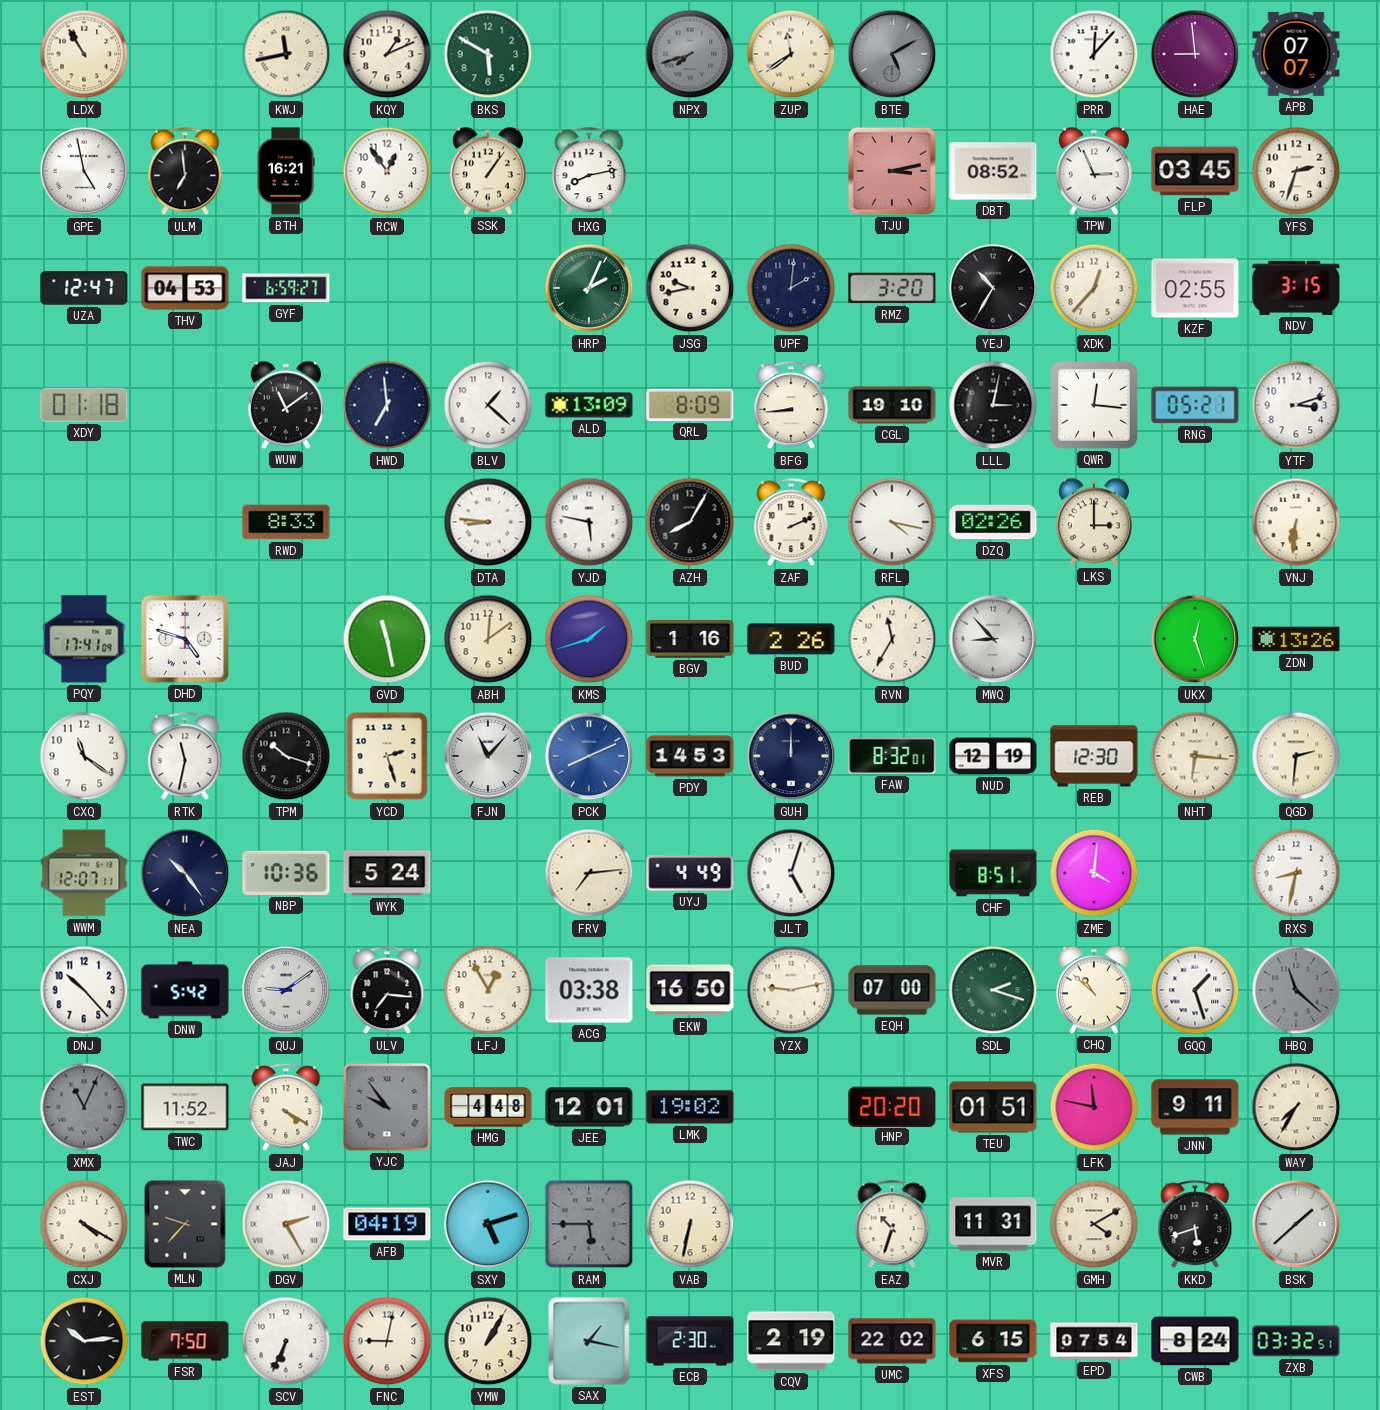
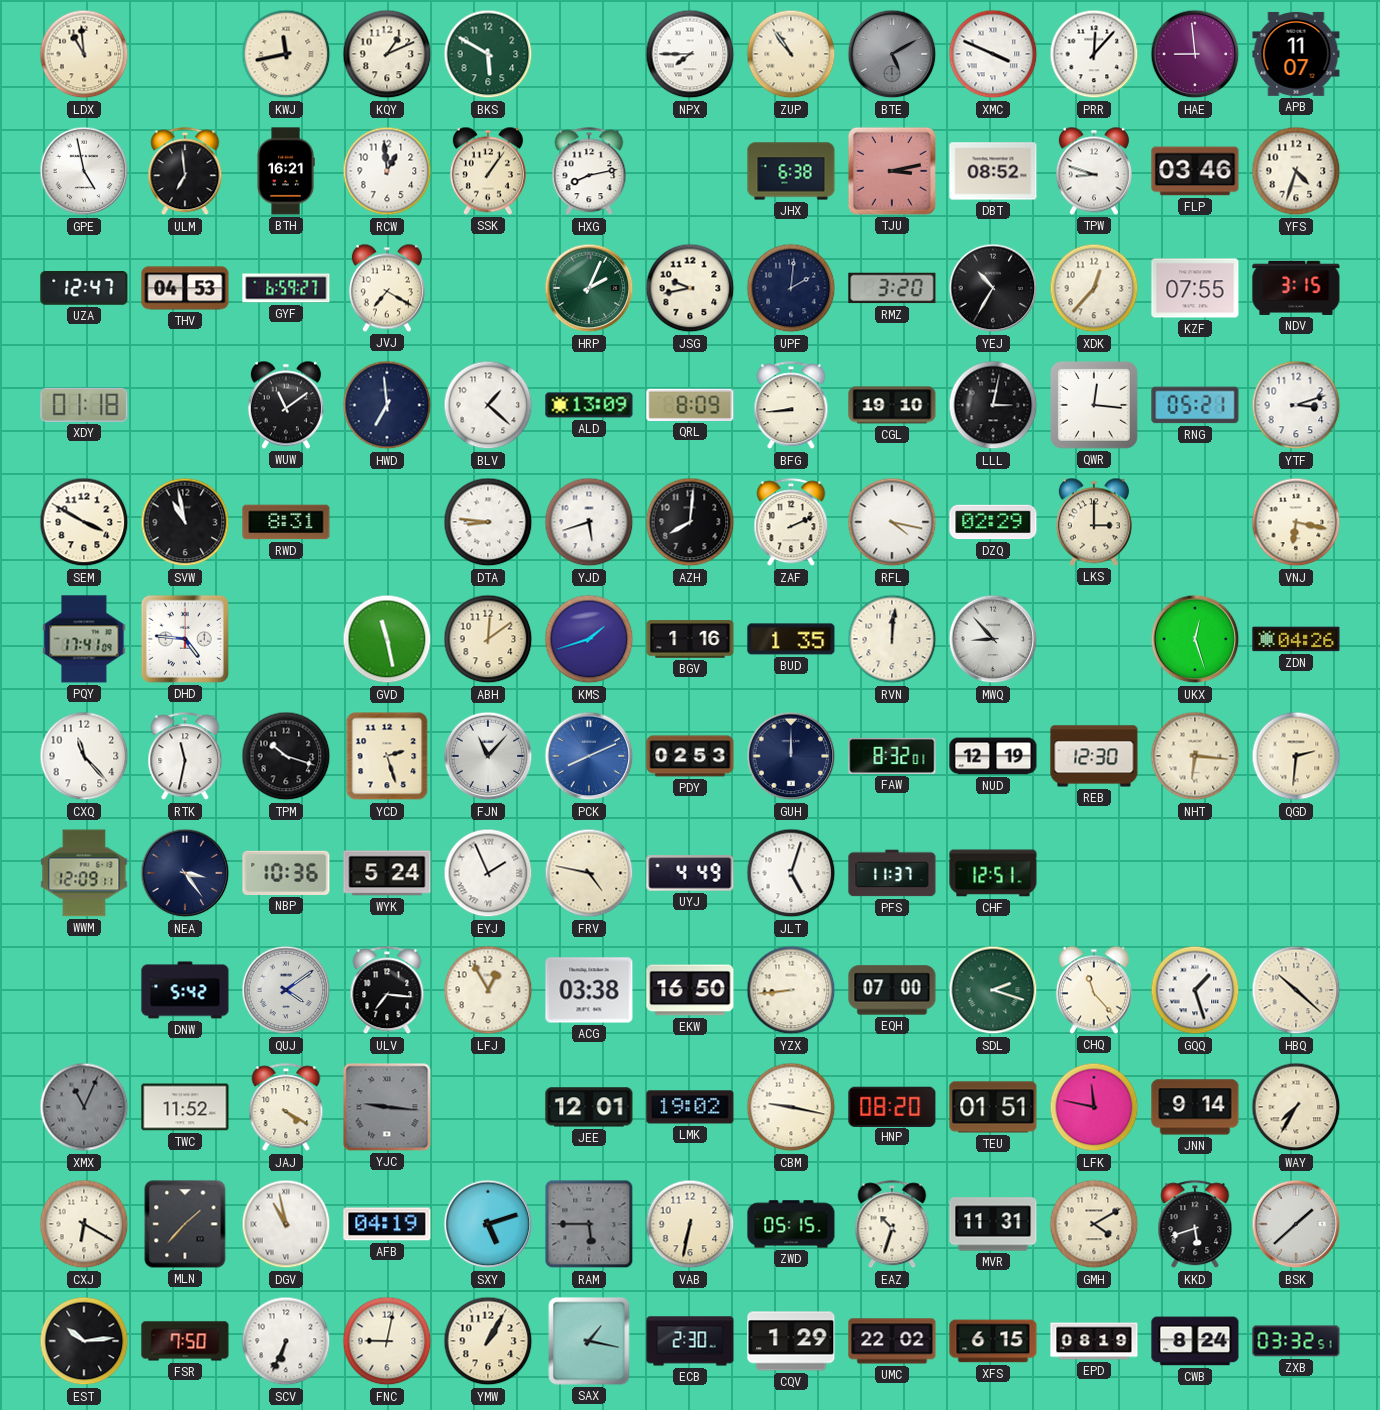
LDX: 10:55 -> 10:59
NPX: 7:42 -> 7:45
NPX dial: grey -> white
ZUP: 11:39 -> 10:54
XMC: none -> 3:49
APB: 07:07 -> 11:07
RCW: 12:54 -> 12:59
JHX: none -> 6:38
TPW: 2:56 -> 8:48
FLP: 03:45 -> 03:46
YFS: 2:33 -> 4:33
JVJ: none -> 7:20
KZF: 02:55 -> 07:55
SEM: none -> 3:50
SVW: none -> 10:58
RWD: 8:33 -> 8:31
YJD: 5:47 -> 5:42
AZH: 8:05 -> 8:01
DZQ: 02:26 -> 02:29
VNJ: 6:31 -> 6:17
DHD: 4:48 -> 4:46
BUD: 2:26 -> 1:35
RVN: 11:35 -> 12:01
ZDN: 13:26 -> 04:26
CXQ: 11:21 -> 11:23
PDY: 14:53 -> 02:53
WWM: 12:07 -> 12:09
NEA: 10:24 -> 3:24
EYJ: none -> 1:56
FRV: 7:14 -> 4:47
PFS: none -> 11:37
CHF: 8:51 -> 12:51
ZME: 4:01 -> none
RXS: 8:32 -> none
DNJ: 10:23 -> none
QUJ: 9:09 -> 4:09
YZX: 9:13 -> 8:44
CHQ: 10:52 -> 11:23
HBQ: 11:22 -> 10:22
HBQ dial: grey -> cream
YJC: 9:54 -> 9:16
HMG: 4:48 -> none
CBM: none -> 9:17
HNP: 20:20 -> 08:20
JNN: 9:11 -> 9:14
CXJ: 4:20 -> 6:20
MLN: 9:37 -> 1:37
DGV: 2:25 -> 10:58
ZWD: none -> 05:15
CQV: 2:19 -> 1:29
EPD: 07:54 -> 08:19
